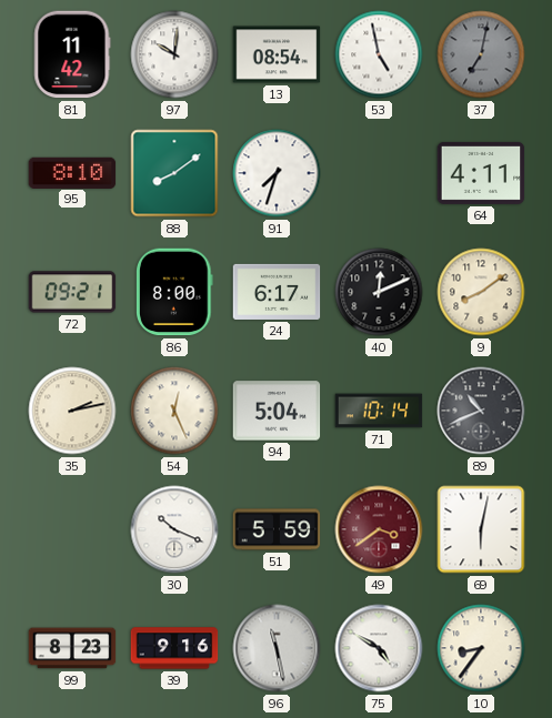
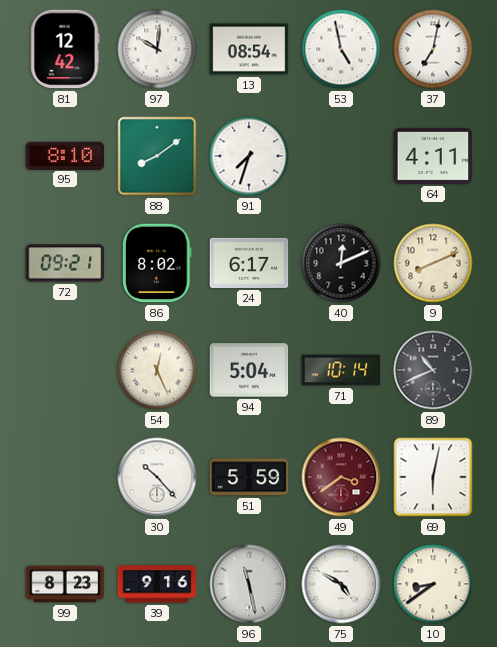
81: 11:42 -> 12:42
37 dial: grey -> white
86: 8:00 -> 8:02
9: 8:09 -> 8:11
35: 2:13 -> none
30: 10:19 -> 10:23
10: 8:36 -> 8:39
